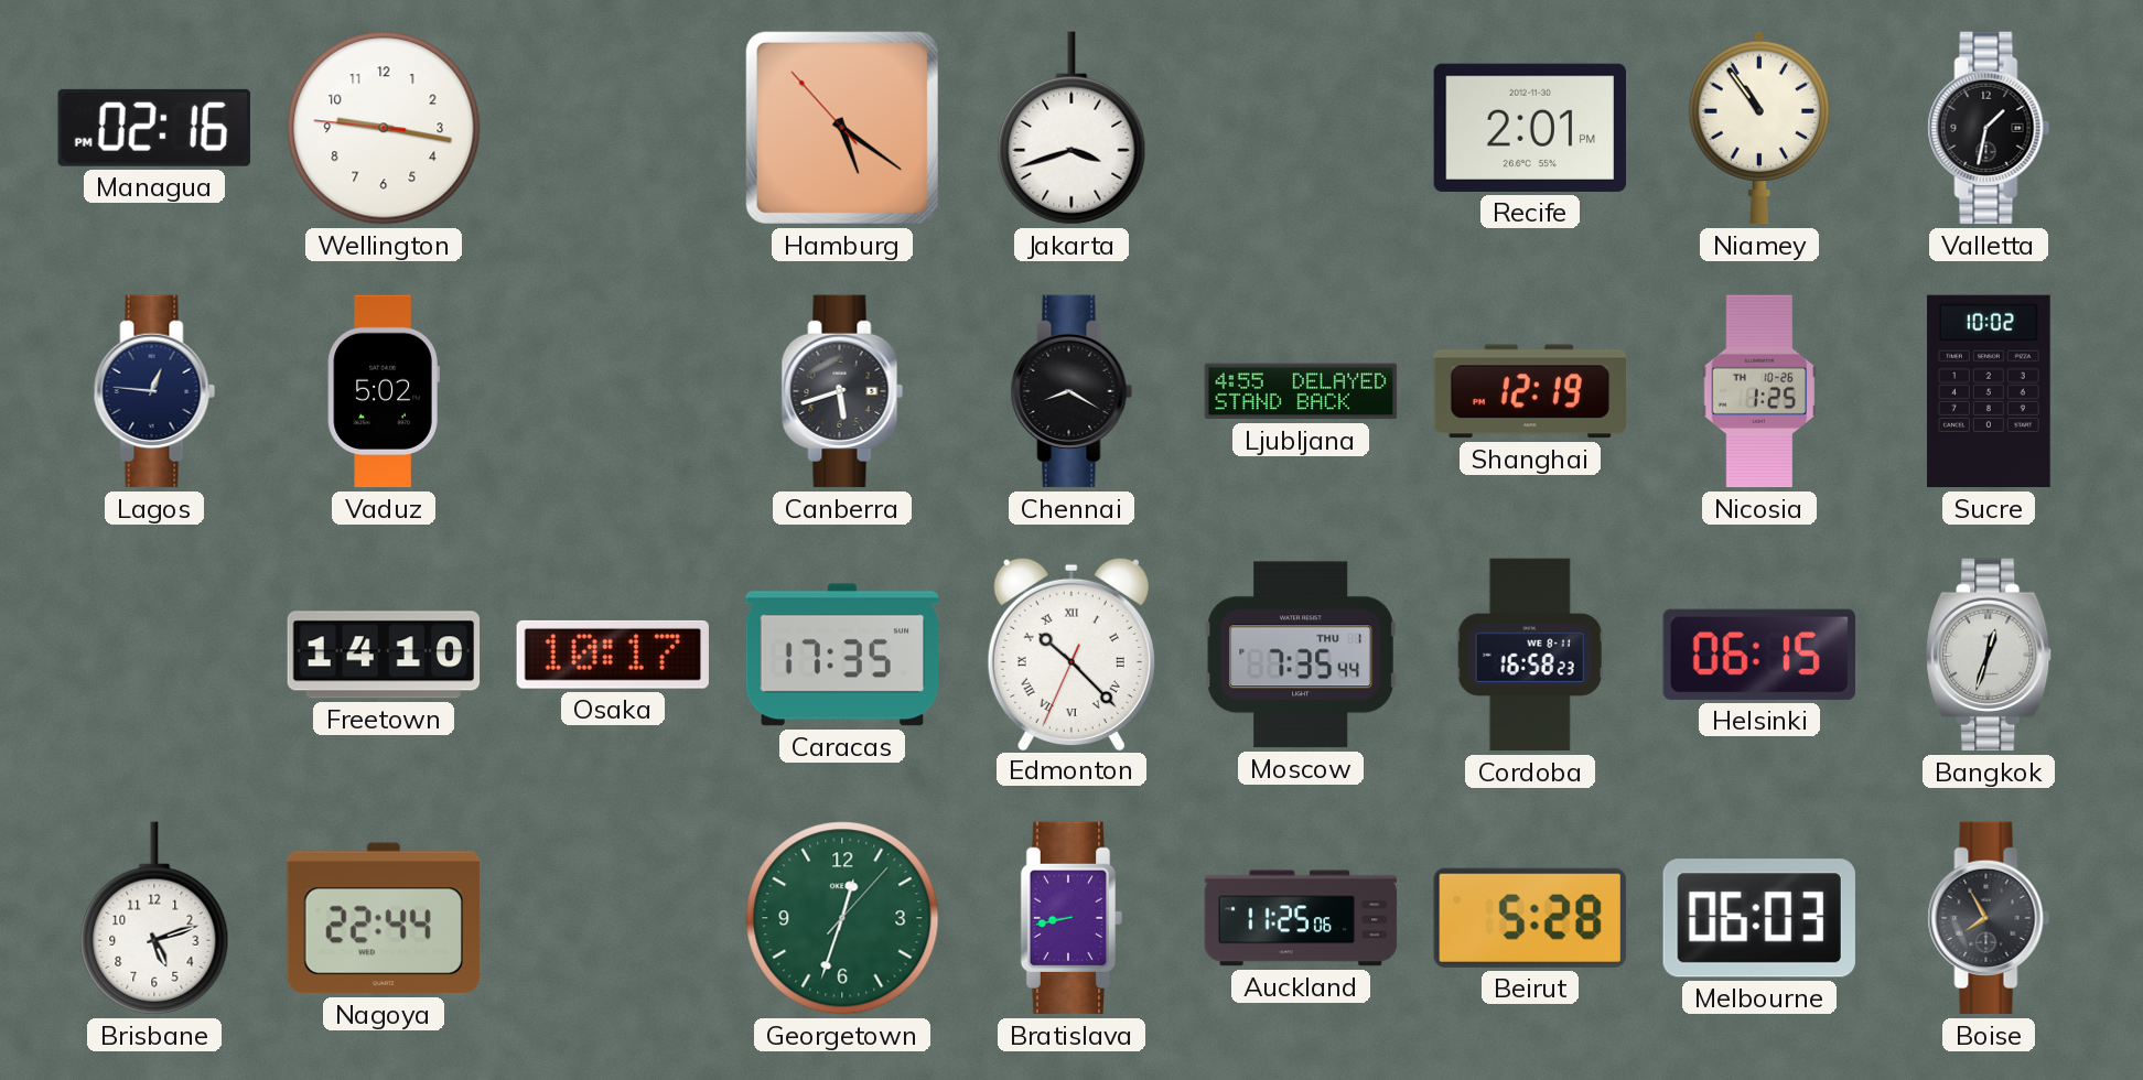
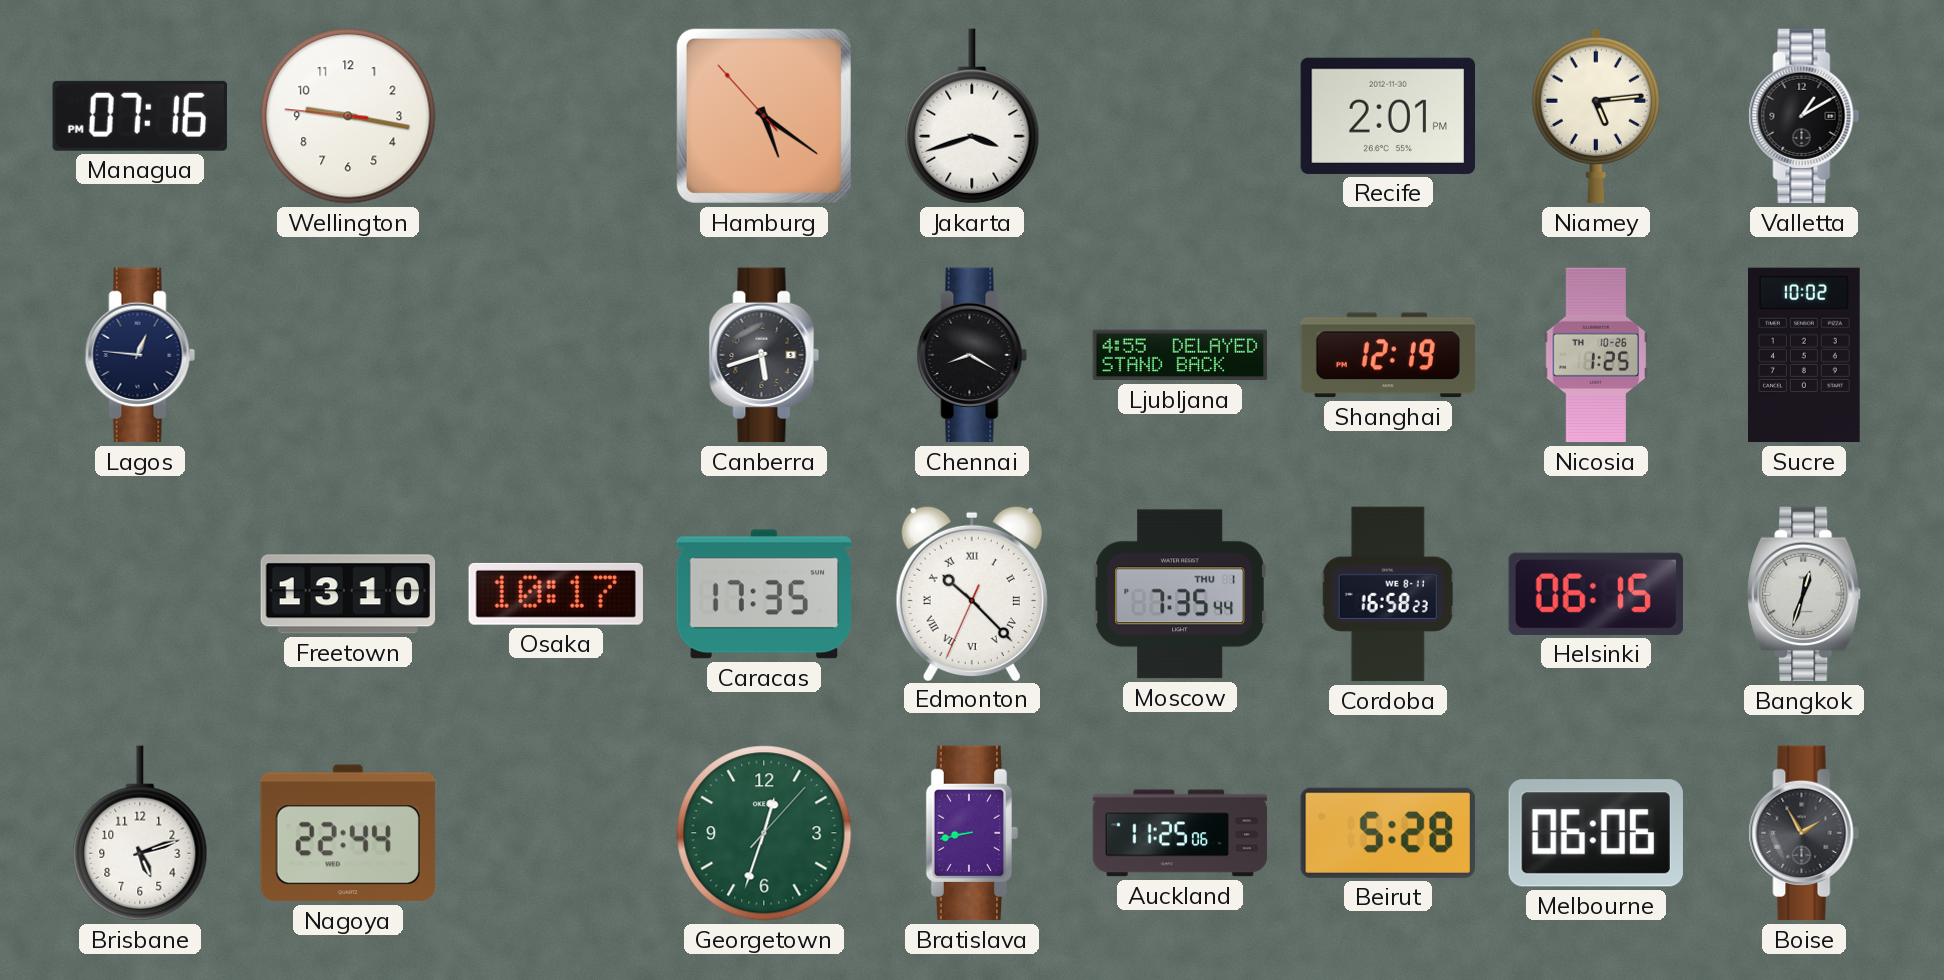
Managua: 02:16 -> 07:16
Niamey: 10:54 -> 5:14
Valletta: 1:32 -> 1:10
Vaduz: 5:02 -> none
Freetown: 14:10 -> 13:10
Melbourne: 06:03 -> 06:06
Boise: 7:55 -> 1:55
